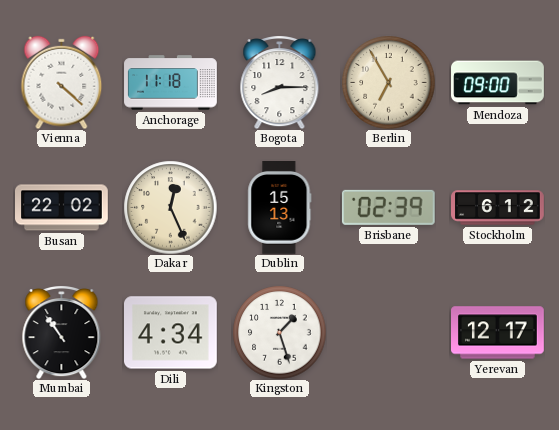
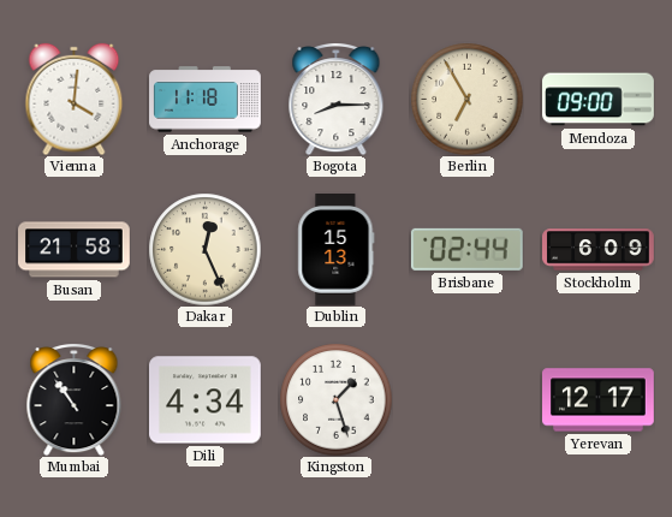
Vienna: 4:22 -> 4:01
Busan: 22:02 -> 21:58
Brisbane: 02:39 -> 02:44
Stockholm: 6:12 -> 6:09
